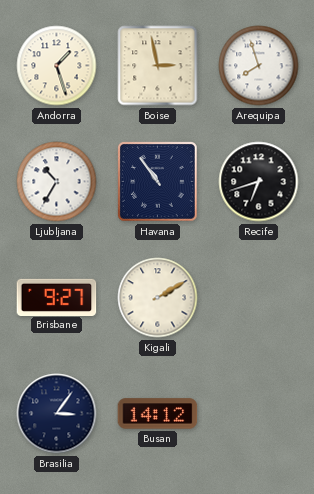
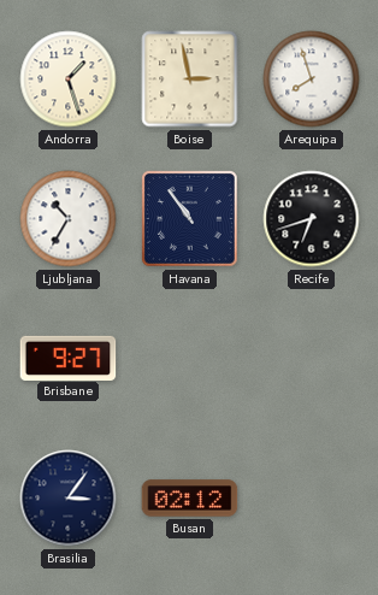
Kigali: 2:10 -> none
Busan: 14:12 -> 02:12
